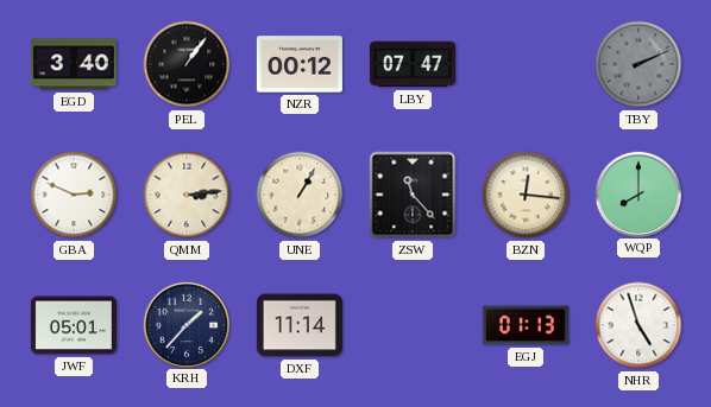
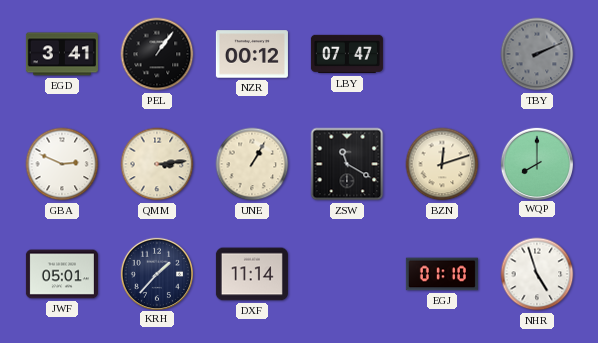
EGD: 3:40 -> 3:41
ZSW: 11:23 -> 11:20
BZN: 12:16 -> 12:12
EGJ: 01:13 -> 01:10
